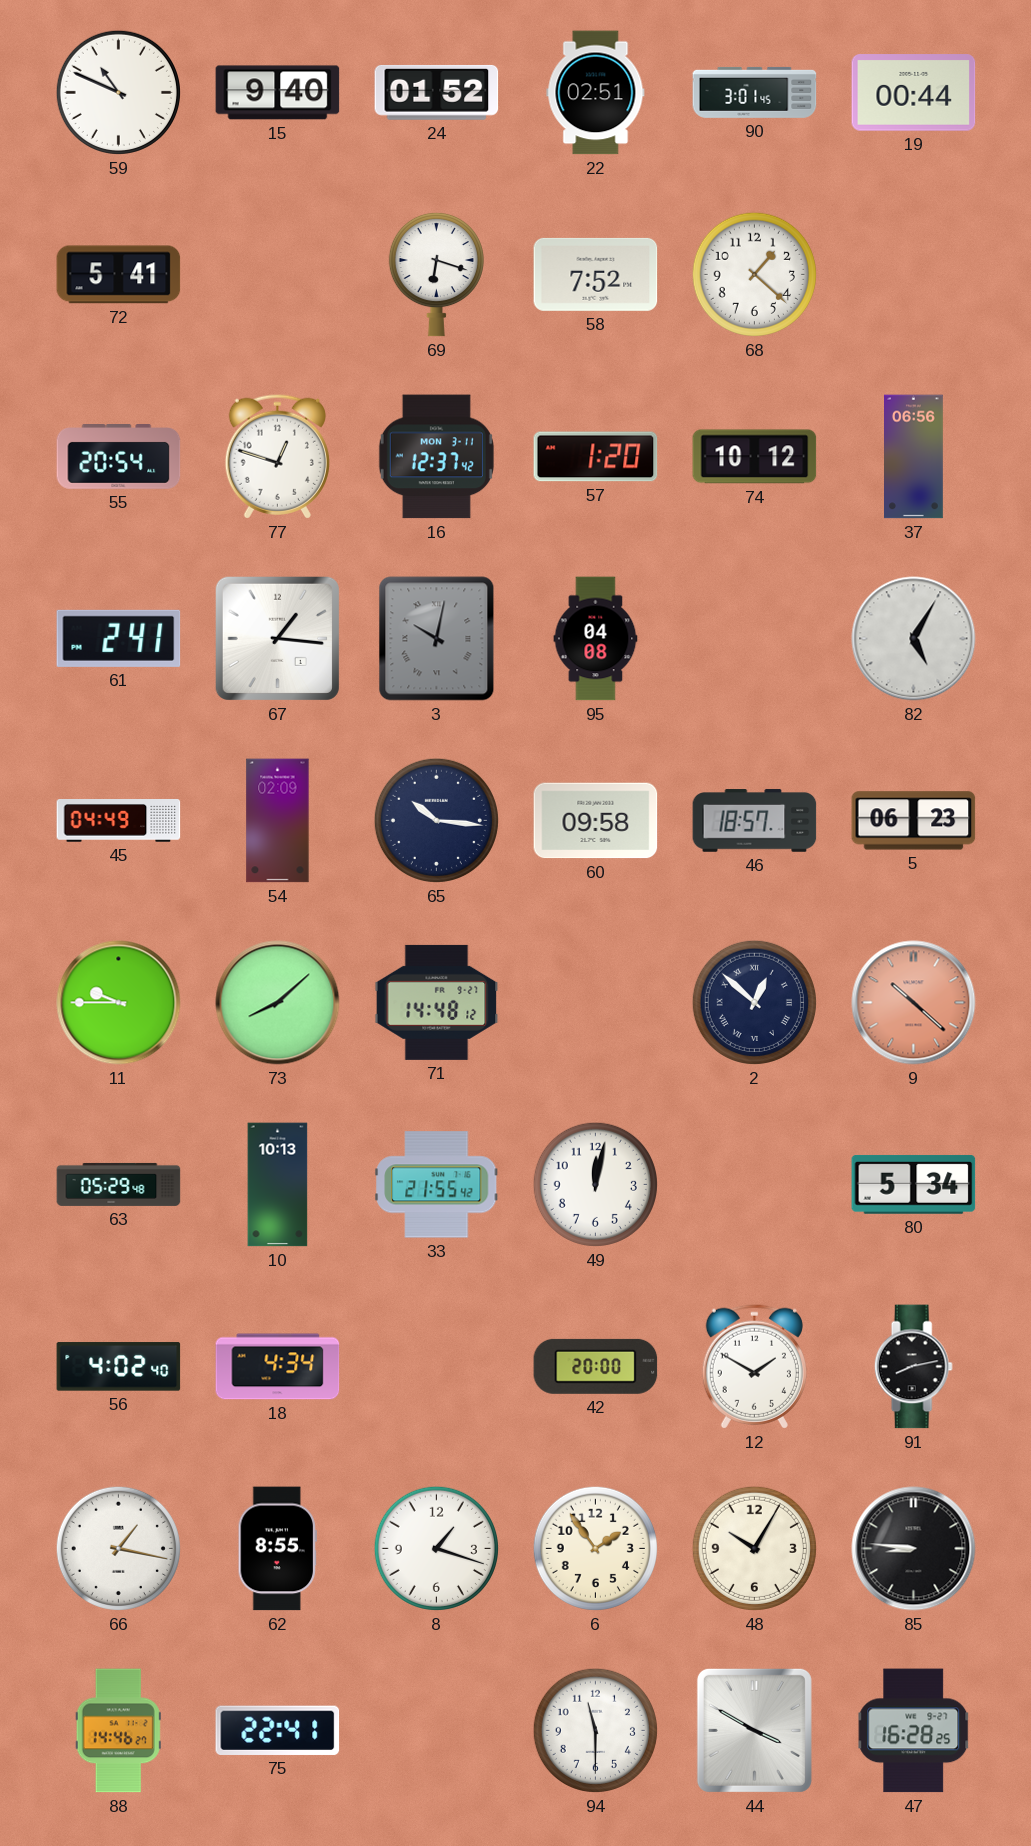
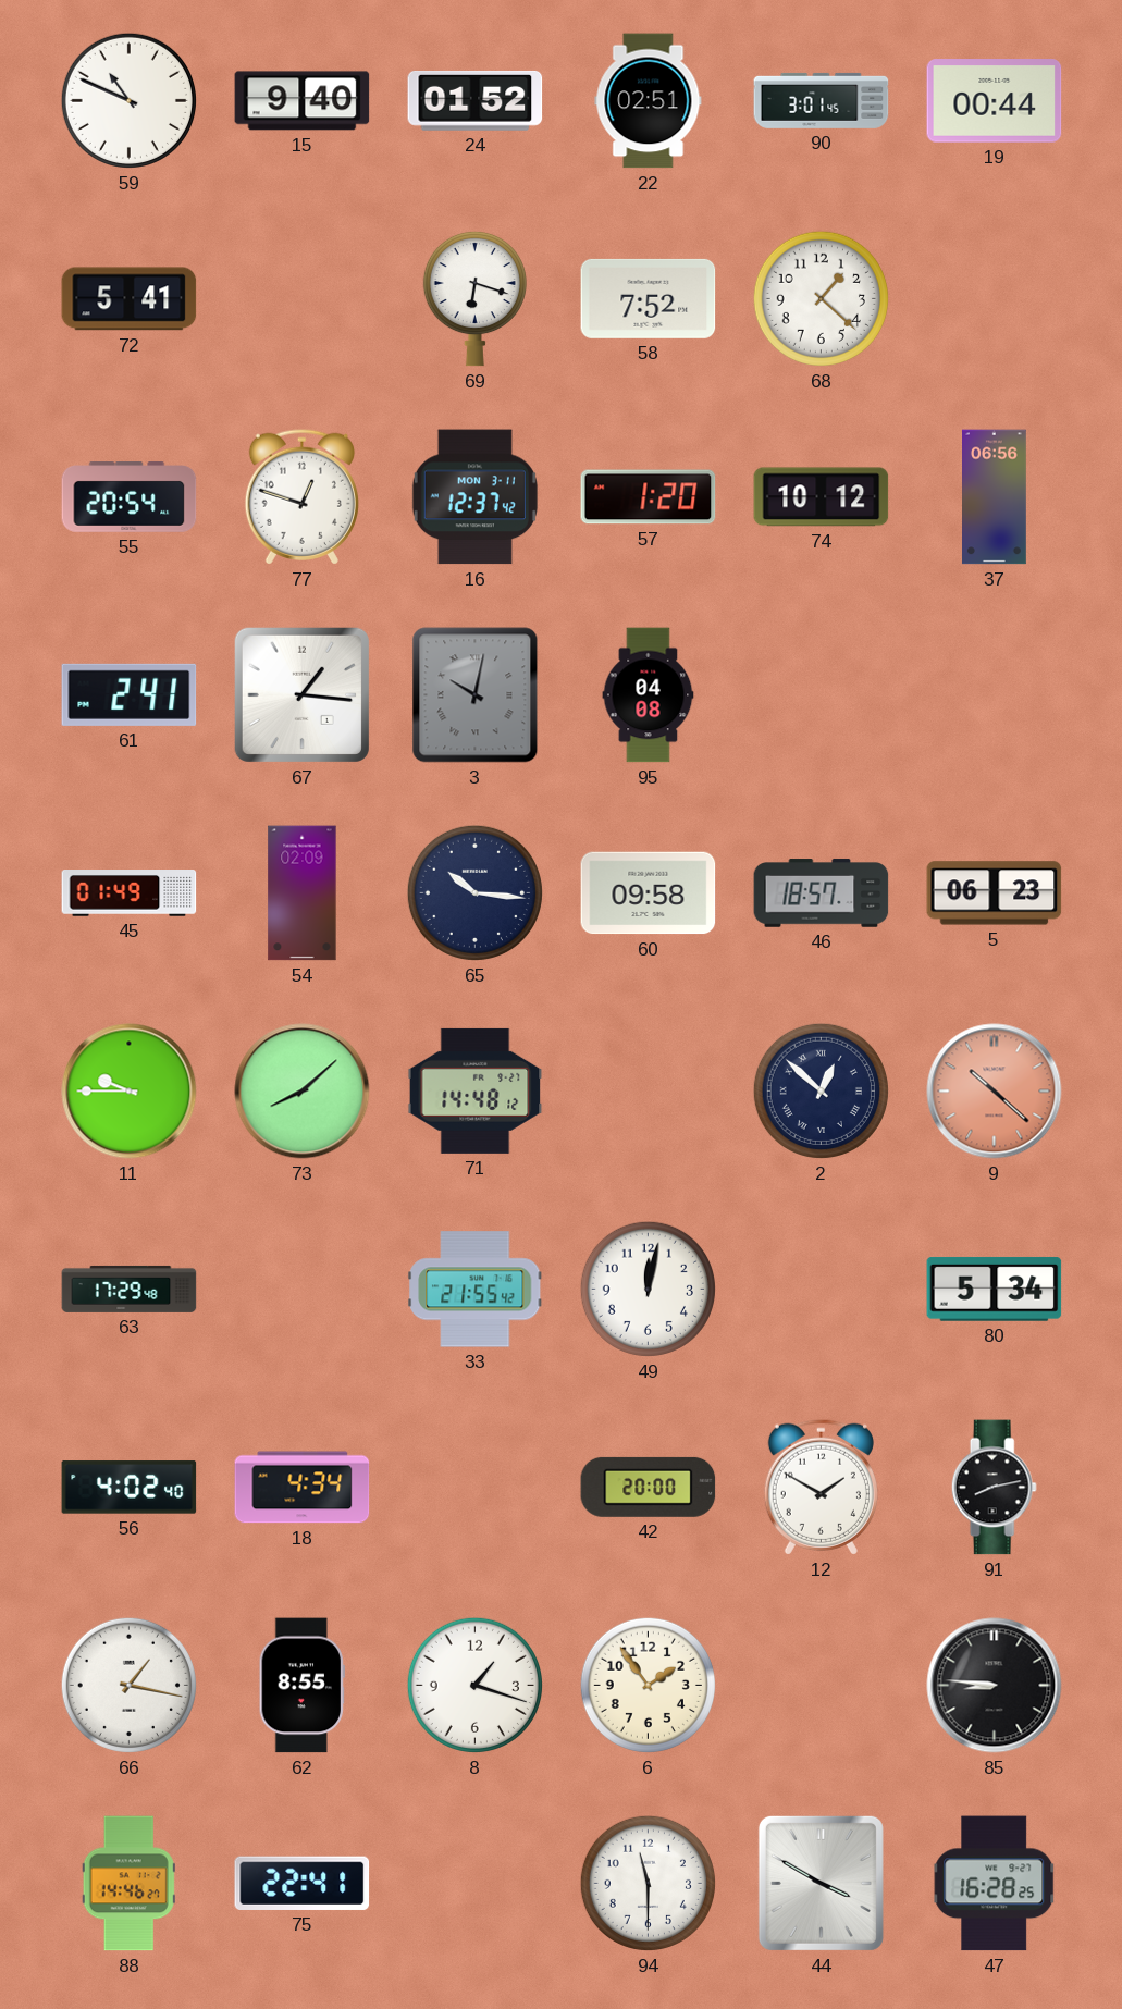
82: 5:05 -> none
45: 04:49 -> 01:49
63: 05:29 -> 17:29
10: 10:13 -> none
48: 10:05 -> none
